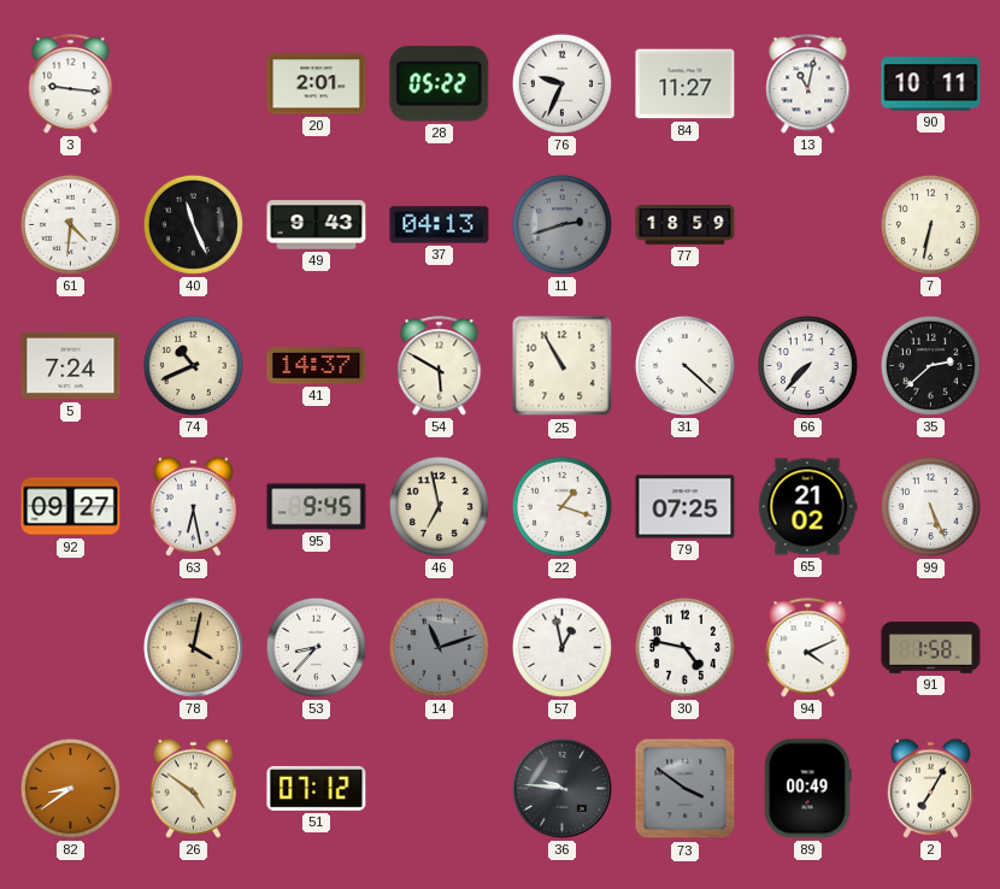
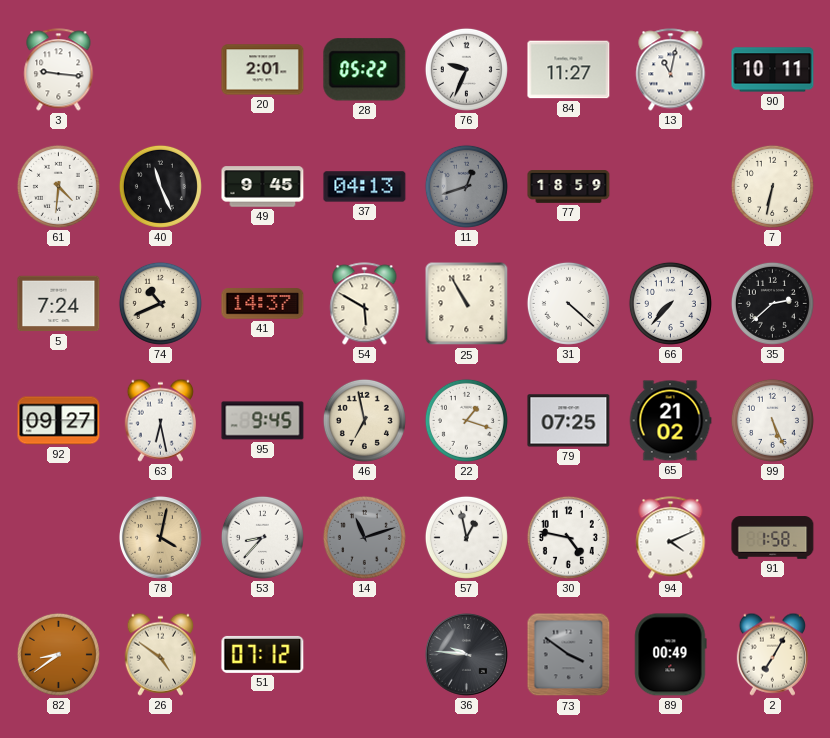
49: 9:43 -> 9:45
11: 2:42 -> 12:42
